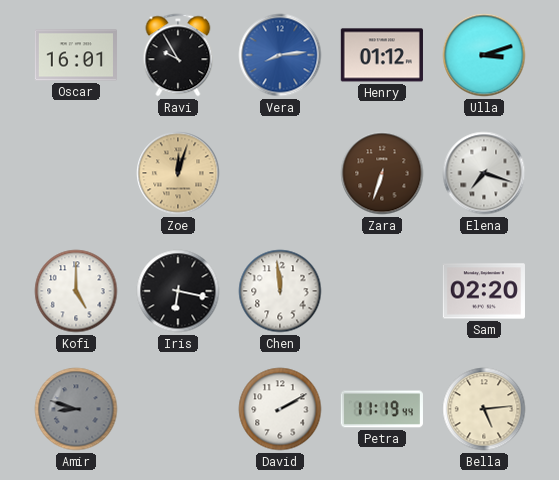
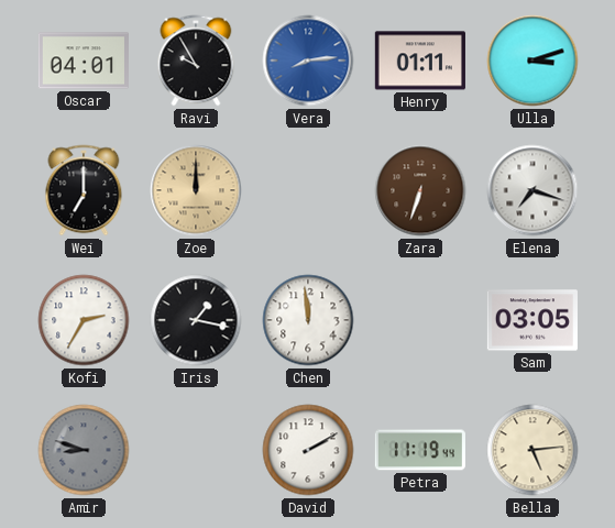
Oscar: 16:01 -> 04:01
Henry: 01:12 -> 01:11
Wei: none -> 7:00
Zoe: 12:03 -> 12:00
Kofi: 5:00 -> 2:35
Iris: 6:17 -> 1:17
Sam: 02:20 -> 03:05
